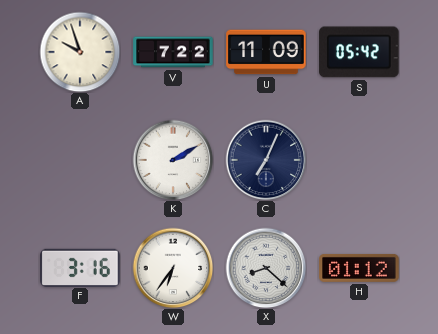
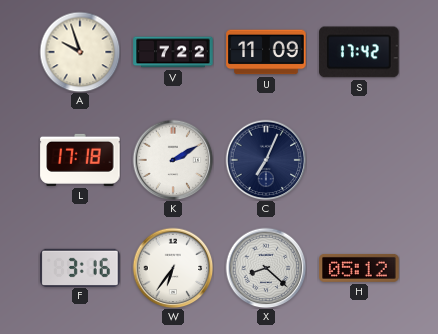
S: 05:42 -> 17:42
L: none -> 17:18
H: 01:12 -> 05:12
